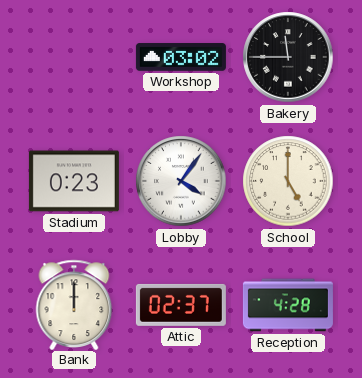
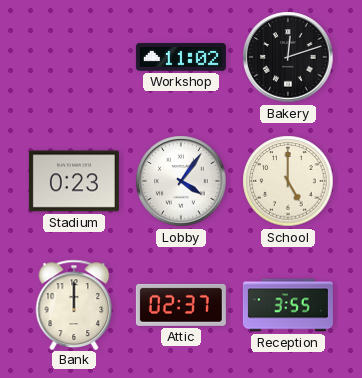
Workshop: 03:02 -> 11:02
Bakery: 11:45 -> 12:12
Reception: 4:28 -> 3:55
